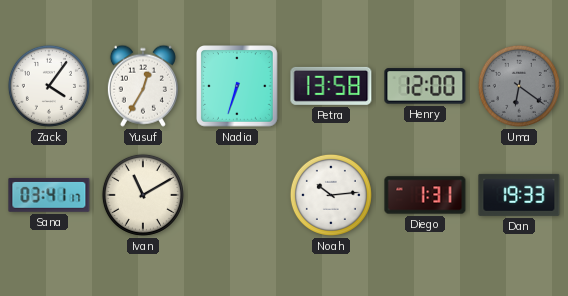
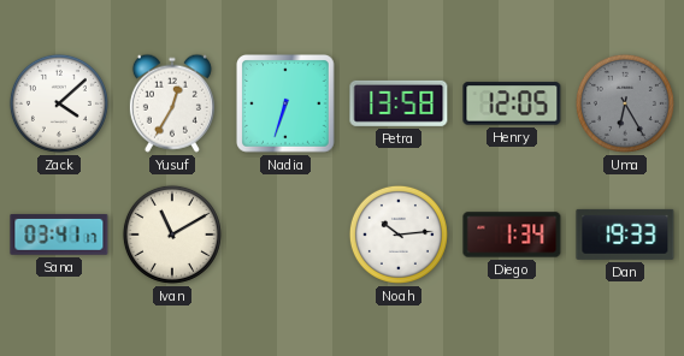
Zack: 4:06 -> 4:08
Henry: 12:00 -> 12:05
Uma: 6:21 -> 6:25
Diego: 1:31 -> 1:34
